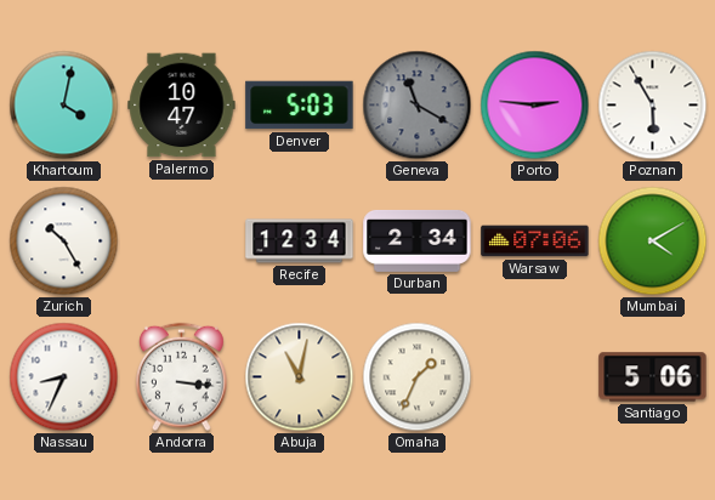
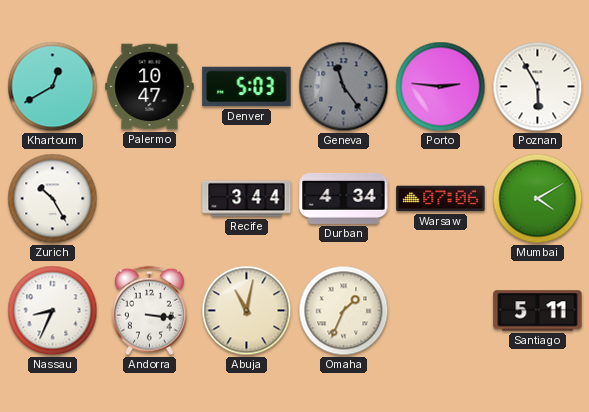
Khartoum: 4:02 -> 12:40
Geneva: 11:20 -> 11:24
Recife: 12:34 -> 3:44
Durban: 2:34 -> 4:34
Santiago: 5:06 -> 5:11
